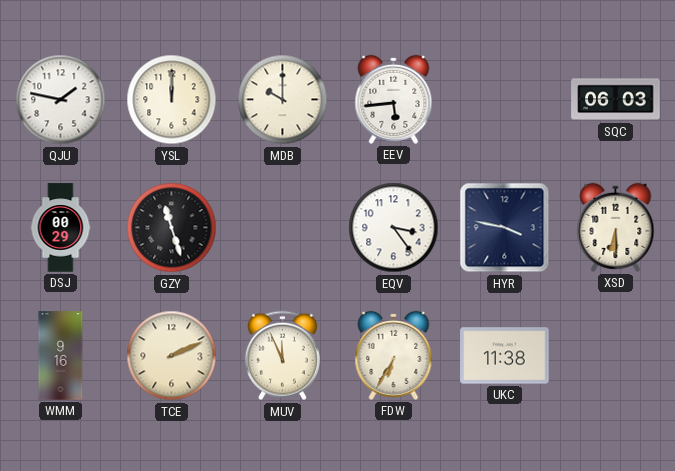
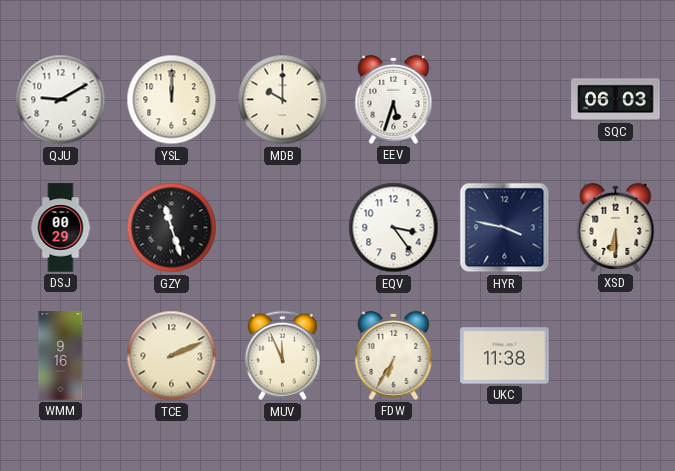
QJU: 1:47 -> 9:10
EEV: 5:44 -> 5:33
